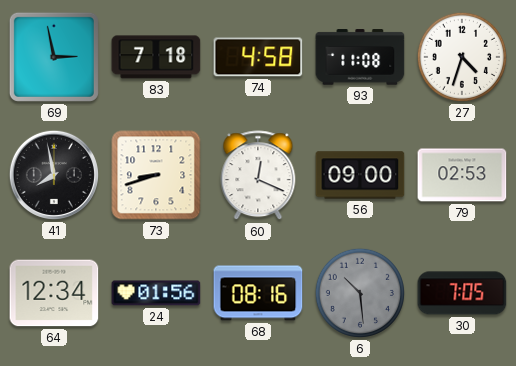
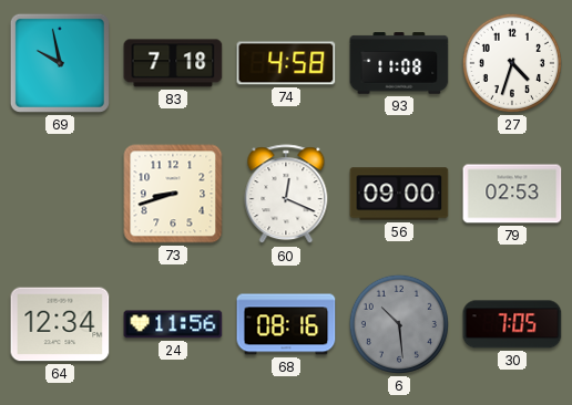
69: 2:58 -> 9:58
41: 7:58 -> none
24: 01:56 -> 11:56
